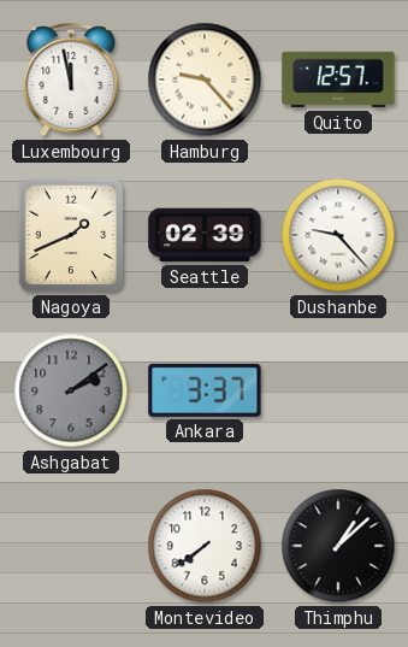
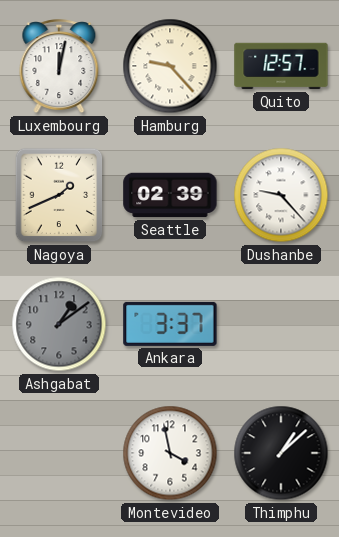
Luxembourg: 11:58 -> 12:02
Ashgabat: 2:09 -> 1:09
Montevideo: 7:39 -> 3:58
